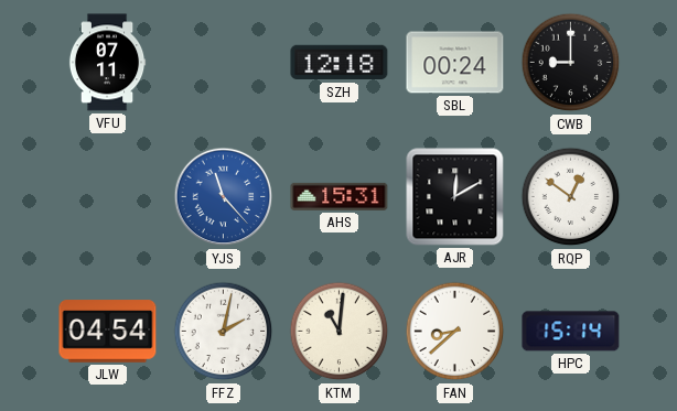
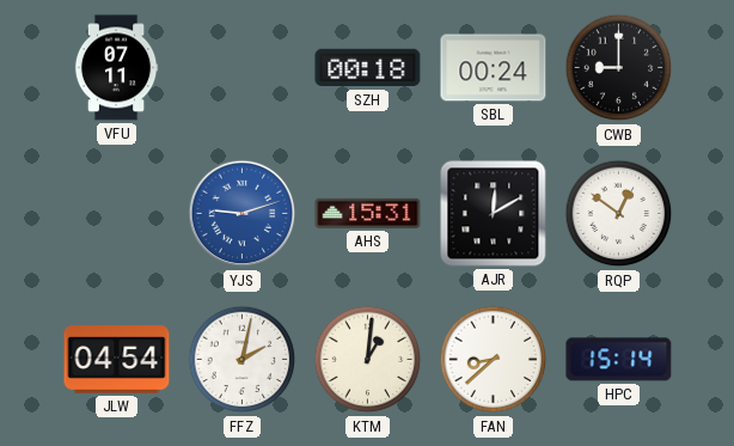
SZH: 12:18 -> 00:18
YJS: 11:23 -> 9:12
KTM: 11:01 -> 1:01
